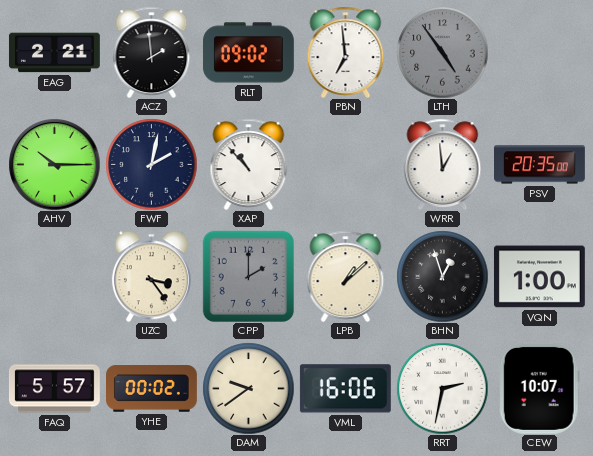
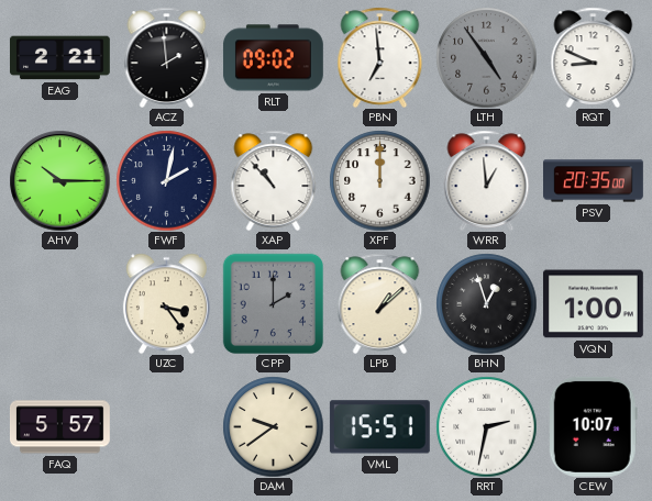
RQT: none -> 8:49
XPF: none -> 12:00
YHE: 00:02 -> none
VML: 16:06 -> 15:51
